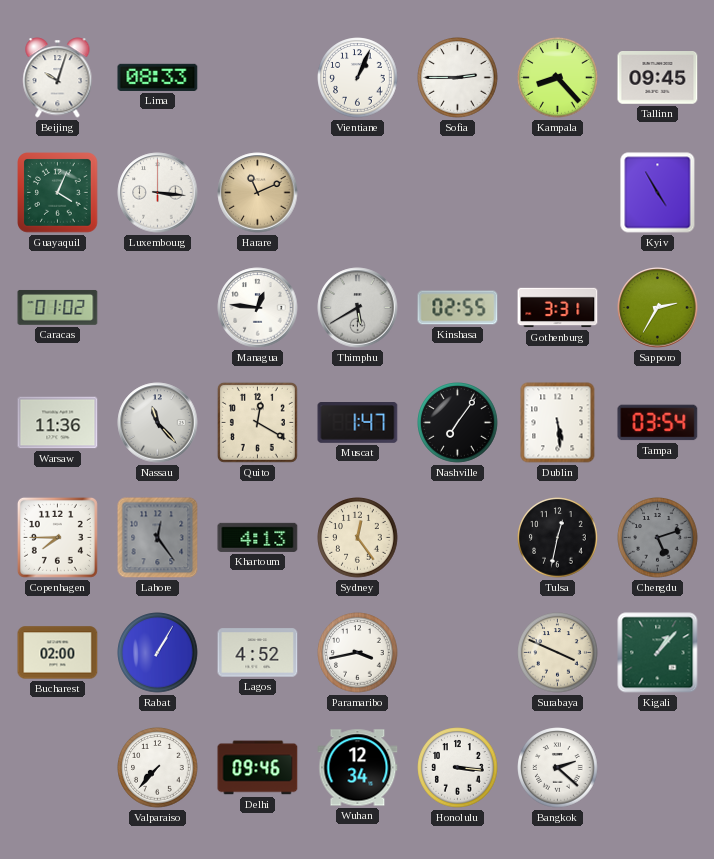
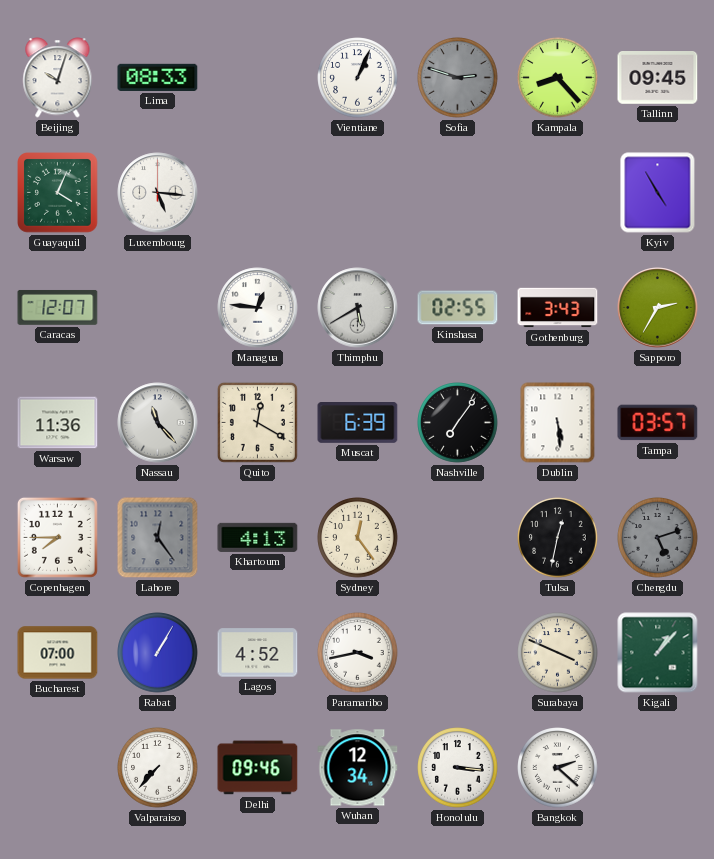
Sofia: 2:45 -> 2:48
Sofia dial: white -> grey
Luxembourg: 3:16 -> 5:16
Harare: 11:11 -> none
Caracas: 01:02 -> 12:07
Gothenburg: 3:31 -> 3:43
Muscat: 1:47 -> 6:39
Tampa: 03:54 -> 03:57
Bucharest: 02:00 -> 07:00
